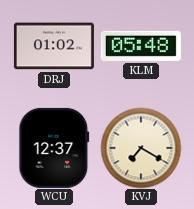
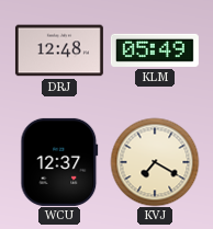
DRJ: 01:02 -> 12:48
KLM: 05:48 -> 05:49
